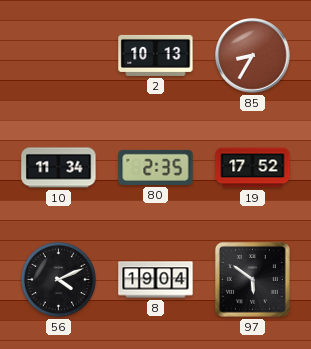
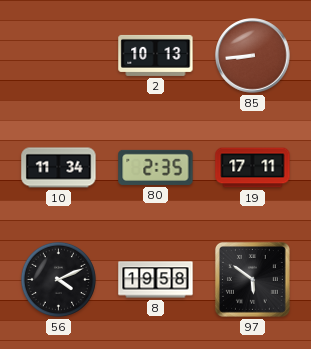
85: 8:35 -> 8:44
19: 17:52 -> 17:11
8: 19:04 -> 19:58
